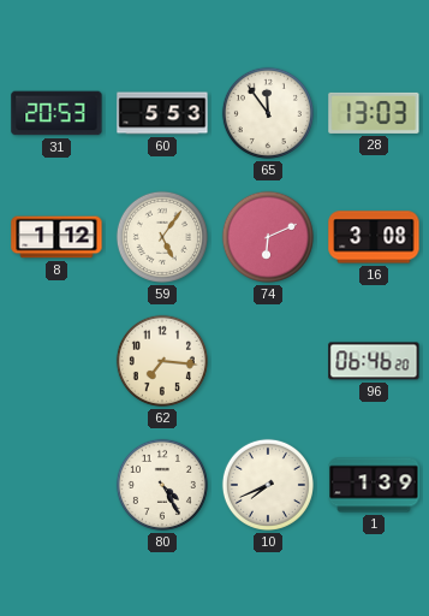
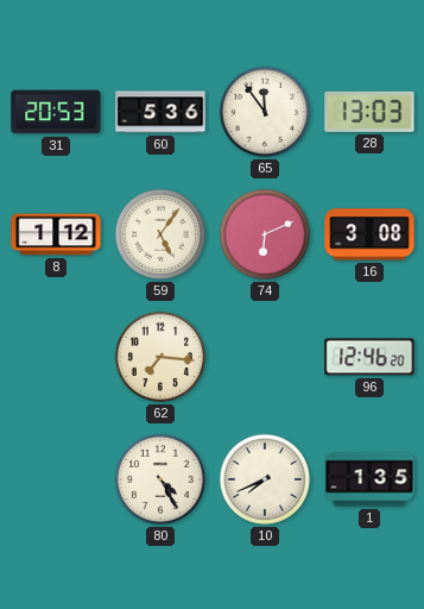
60: 5:53 -> 5:36
96: 06:46 -> 12:46
1: 1:39 -> 1:35
